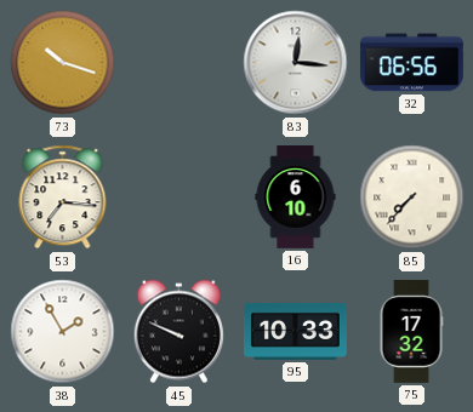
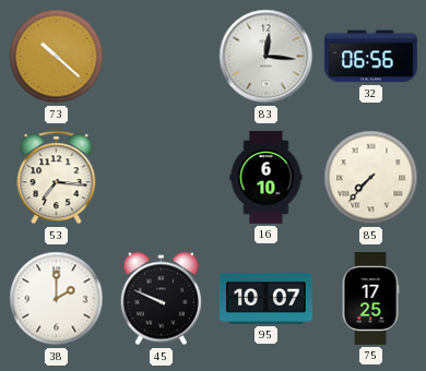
73: 10:18 -> 10:22
38: 1:55 -> 2:00
95: 10:33 -> 10:07
75: 17:32 -> 17:25
